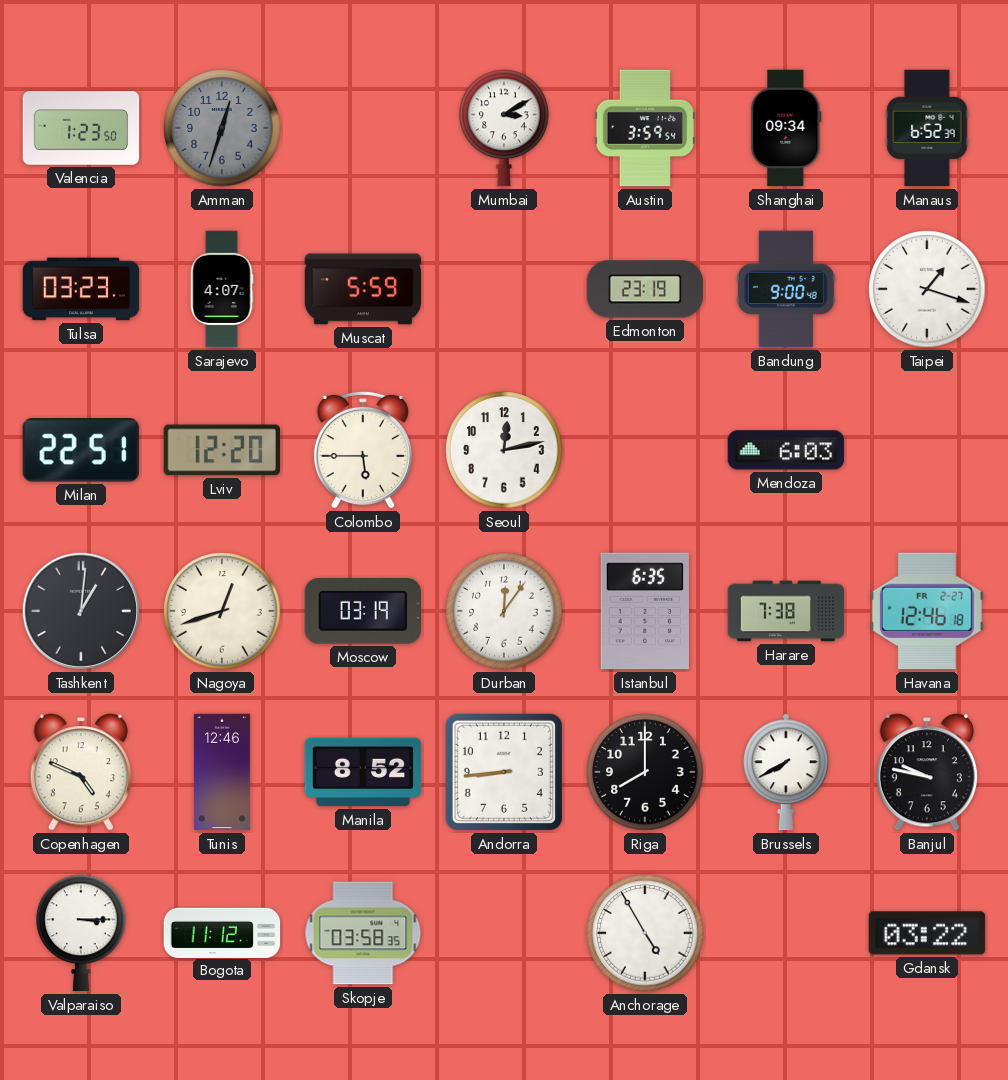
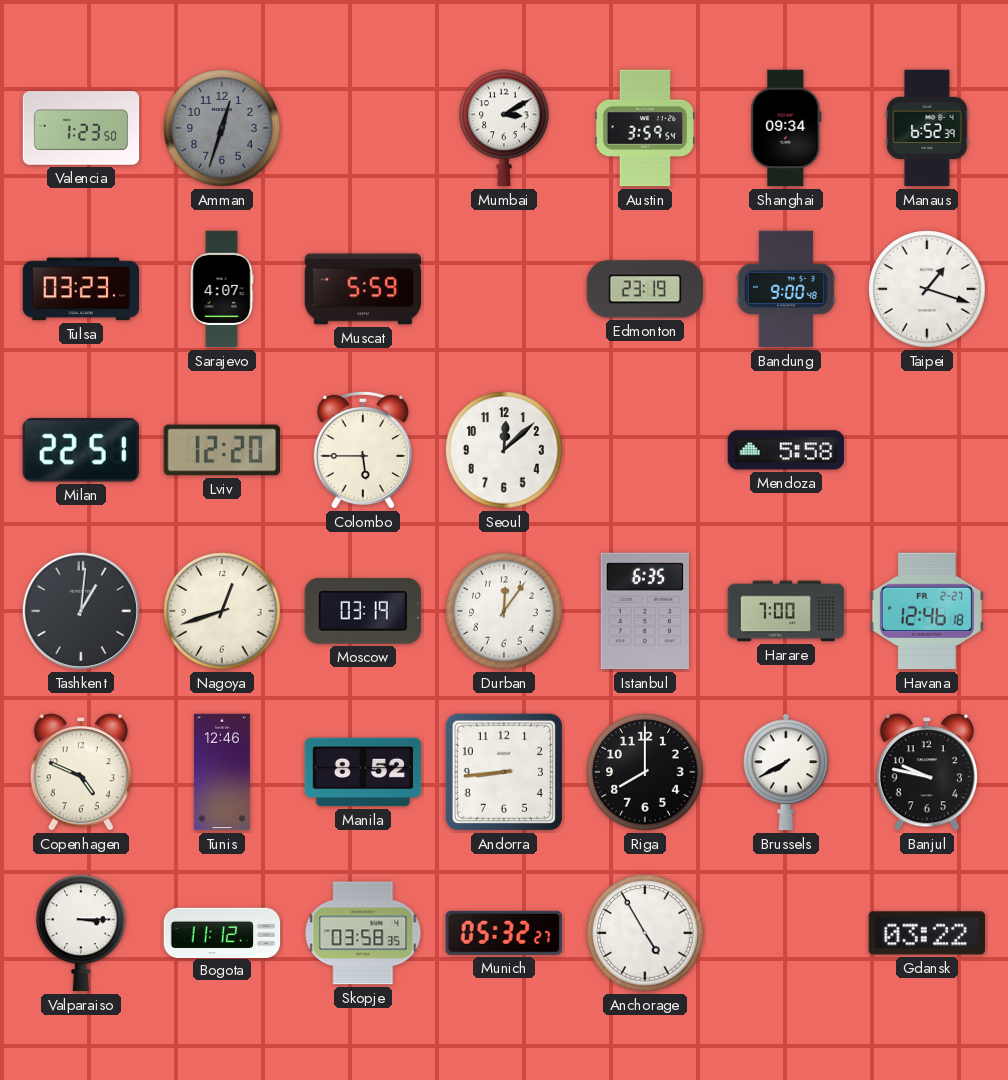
Seoul: 12:13 -> 12:08
Mendoza: 6:03 -> 5:58
Harare: 7:38 -> 7:00
Munich: none -> 05:32
